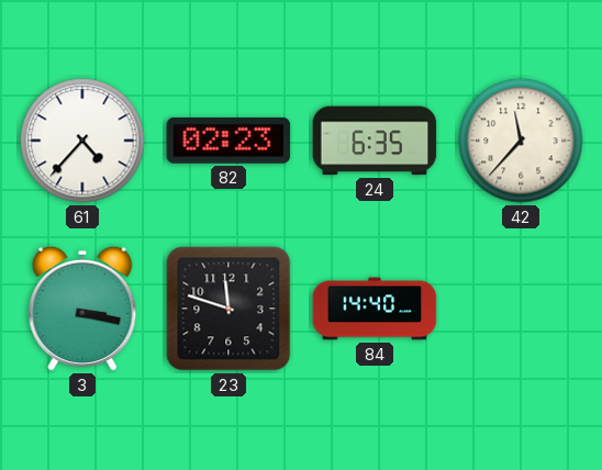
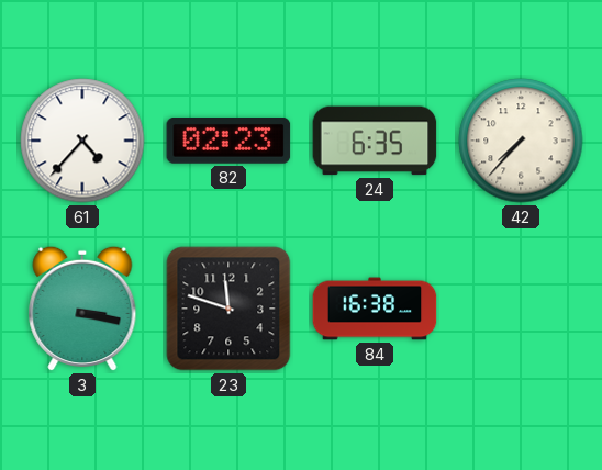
42: 11:37 -> 7:37
84: 14:40 -> 16:38
